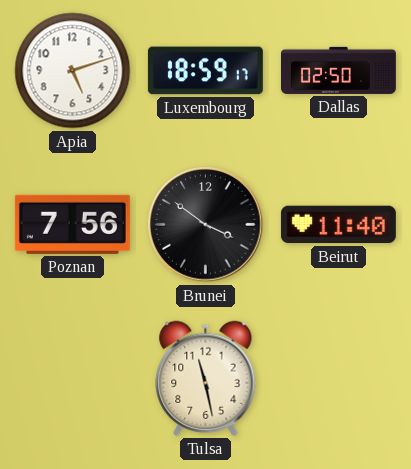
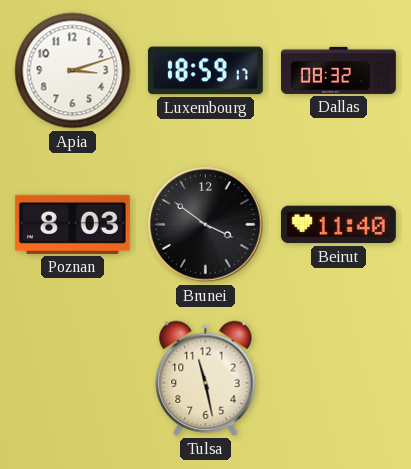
Apia: 5:12 -> 3:12
Dallas: 02:50 -> 08:32
Poznan: 7:56 -> 8:03
